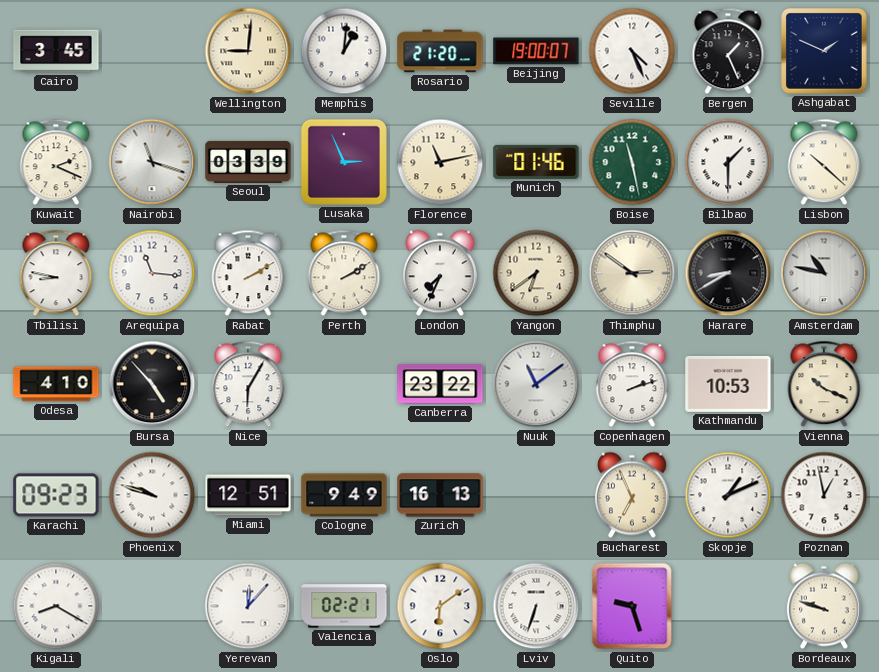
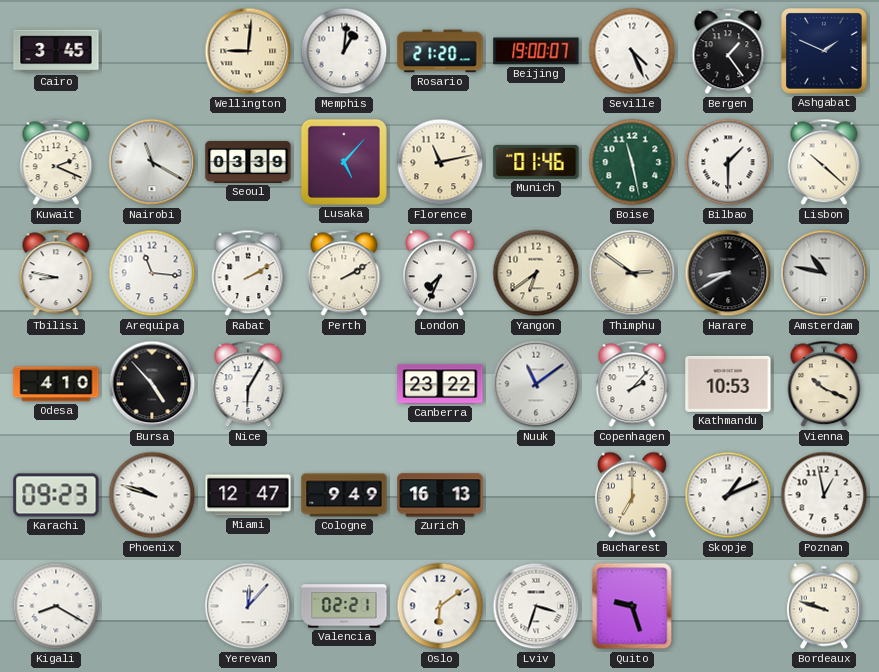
Bergen: 1:26 -> 1:24
Nairobi: 11:18 -> 11:20
Lusaka: 2:56 -> 5:07
Copenhagen: 2:12 -> 2:07
Miami: 12:51 -> 12:47
Bucharest: 6:56 -> 7:00
Lviv: 6:33 -> 3:33
